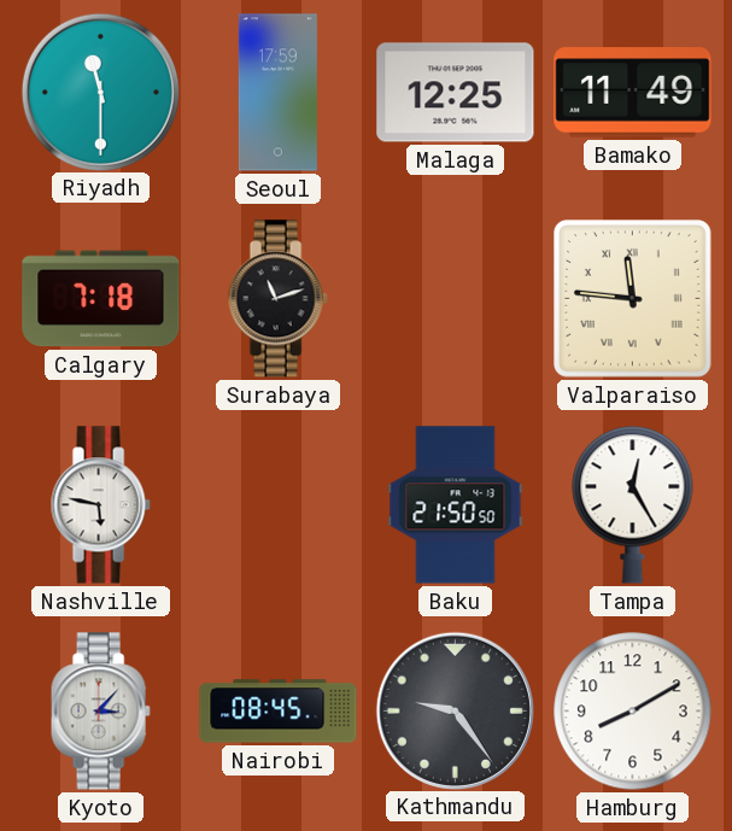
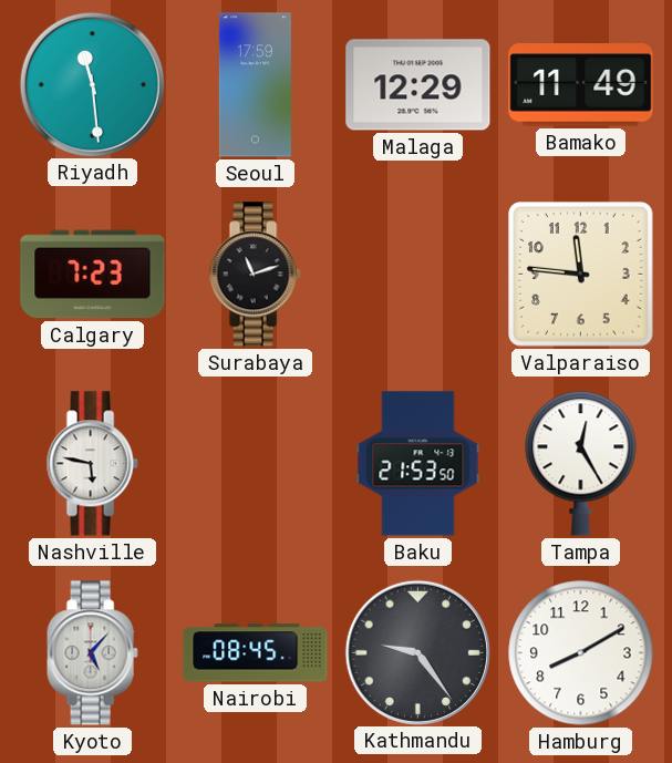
Riyadh: 11:30 -> 11:29
Malaga: 12:25 -> 12:29
Calgary: 7:18 -> 7:23
Valparaiso numerals: Roman -> Arabic
Baku: 21:50 -> 21:53
Kyoto: 3:07 -> 5:07
